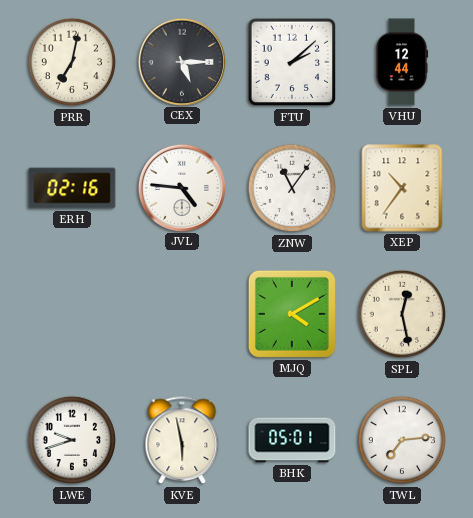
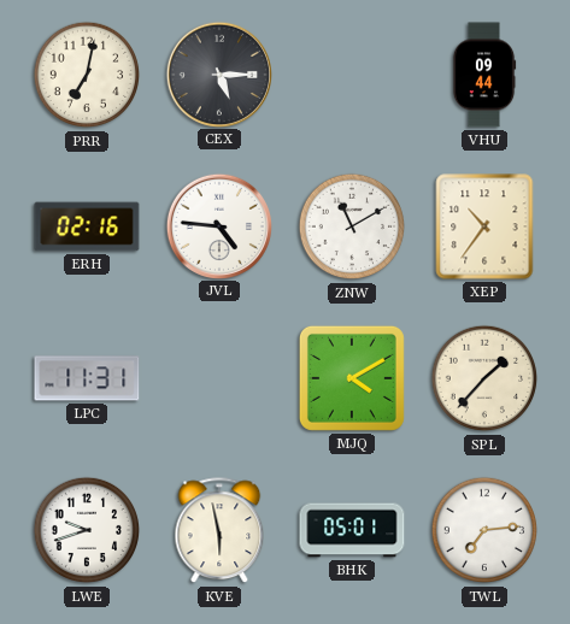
FTU: 2:08 -> none
VHU: 12:44 -> 09:44
ZNW: 11:06 -> 11:10
LPC: none -> 11:31
SPL: 12:28 -> 1:37
